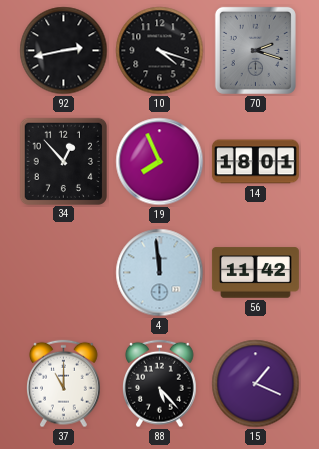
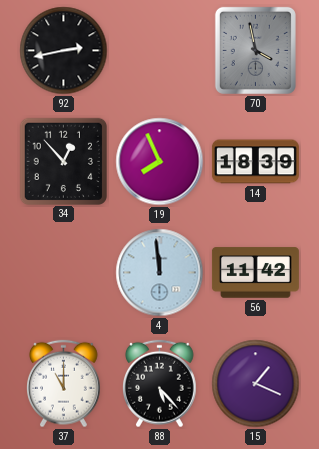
10: 4:18 -> none
70: 2:18 -> 3:58
14: 18:01 -> 18:39
